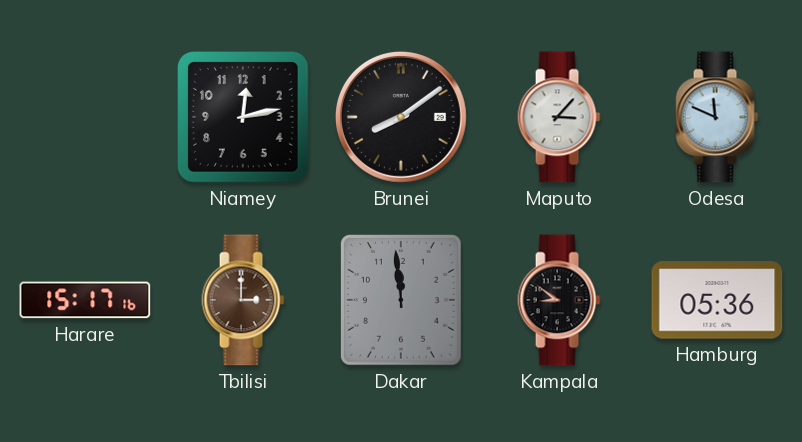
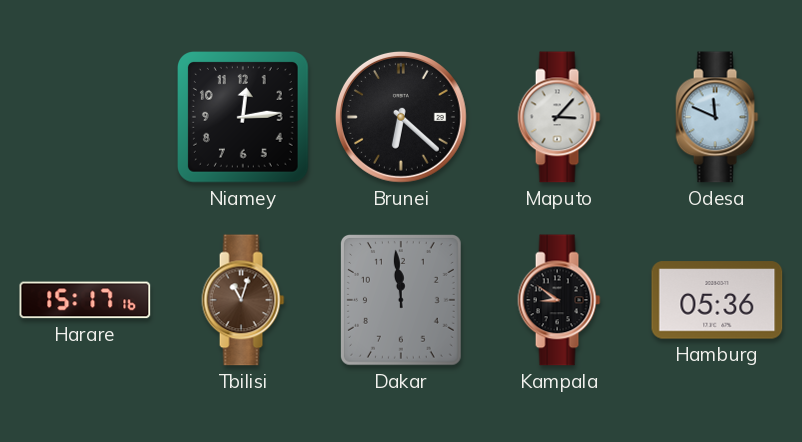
Niamey: 12:13 -> 12:14
Brunei: 8:09 -> 6:22
Tbilisi: 3:00 -> 11:03
